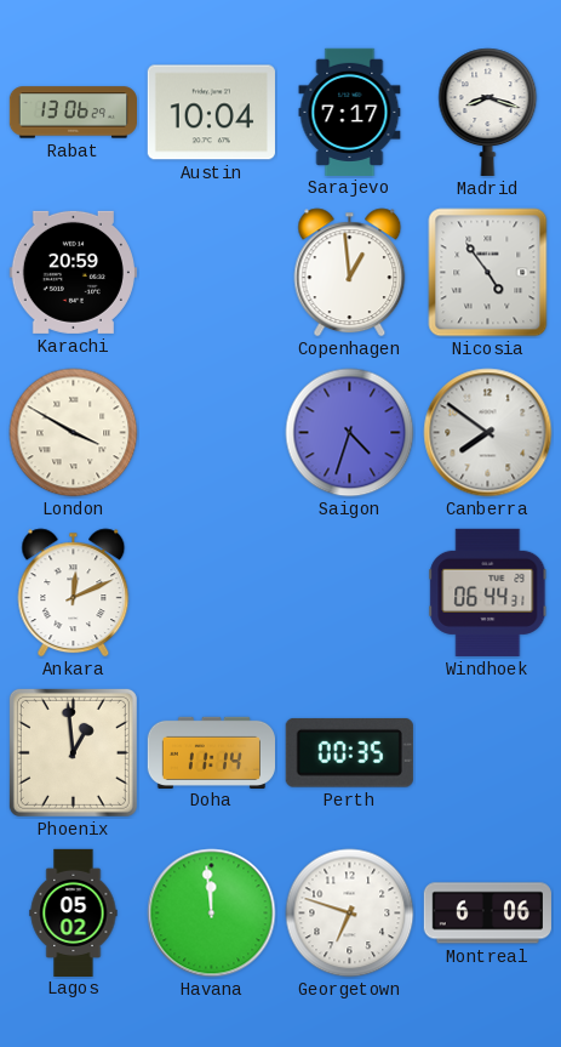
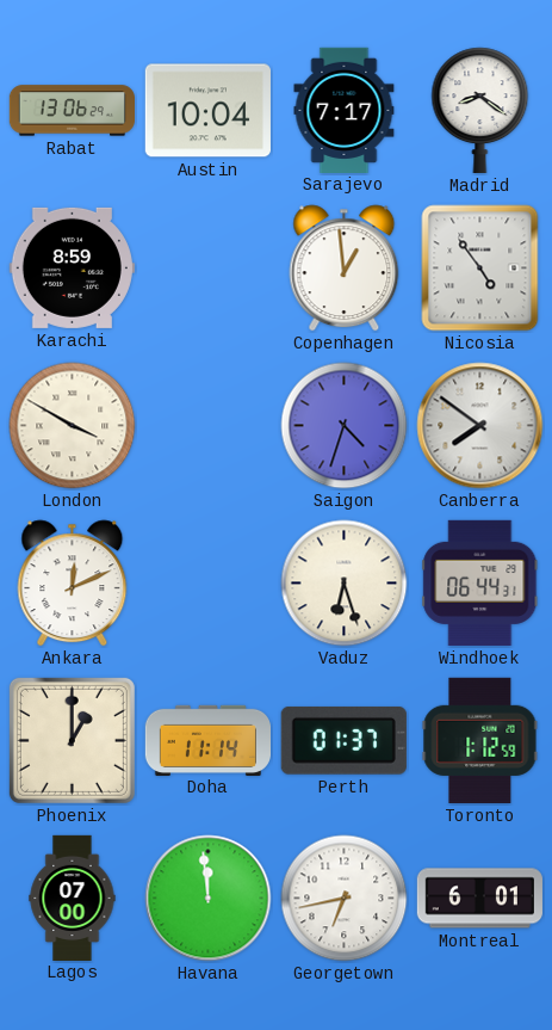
Madrid: 8:18 -> 8:21
Karachi: 20:59 -> 8:59
Vaduz: none -> 6:27
Phoenix: 12:59 -> 1:00
Perth: 00:35 -> 01:37
Toronto: none -> 1:12
Lagos: 05:02 -> 07:00
Georgetown: 6:48 -> 6:43
Montreal: 6:06 -> 6:01
